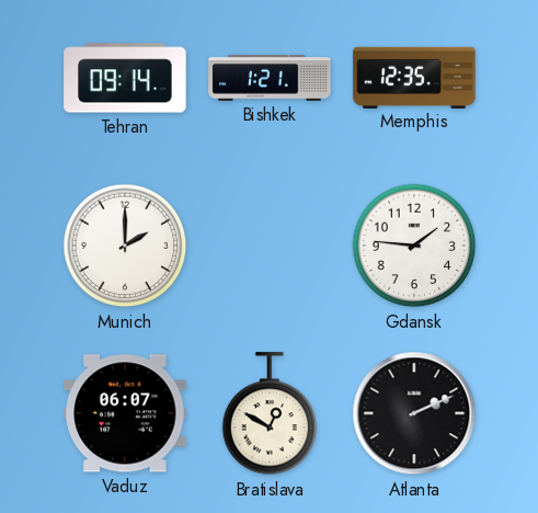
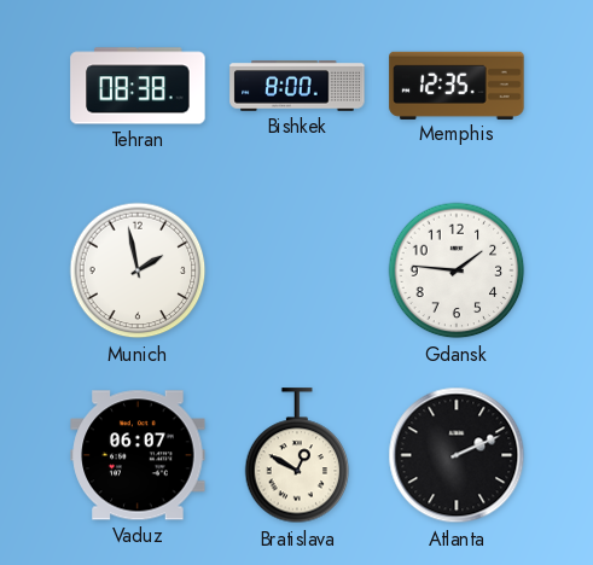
Tehran: 09:14 -> 08:38
Bishkek: 1:21 -> 8:00
Munich: 2:00 -> 1:58
